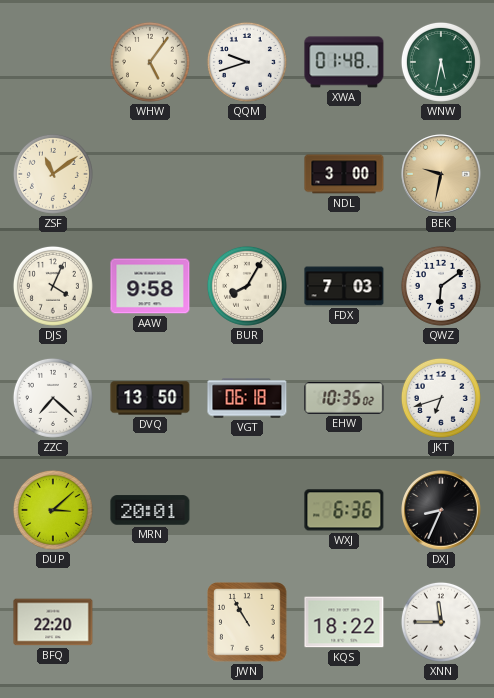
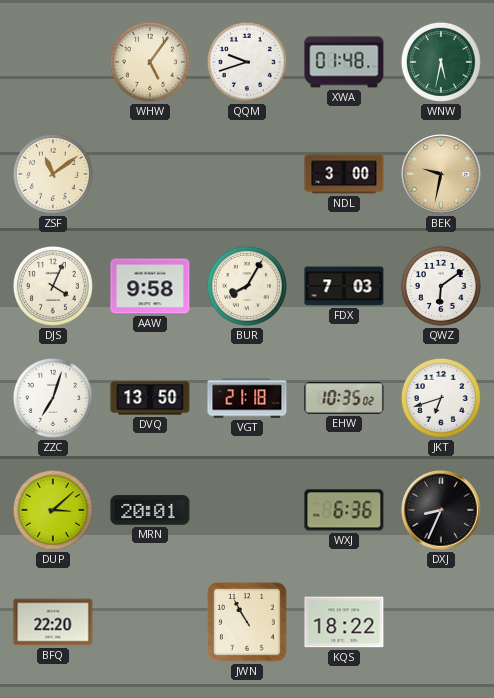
ZZC: 7:22 -> 7:03
VGT: 06:18 -> 21:18
XNN: 11:45 -> none
